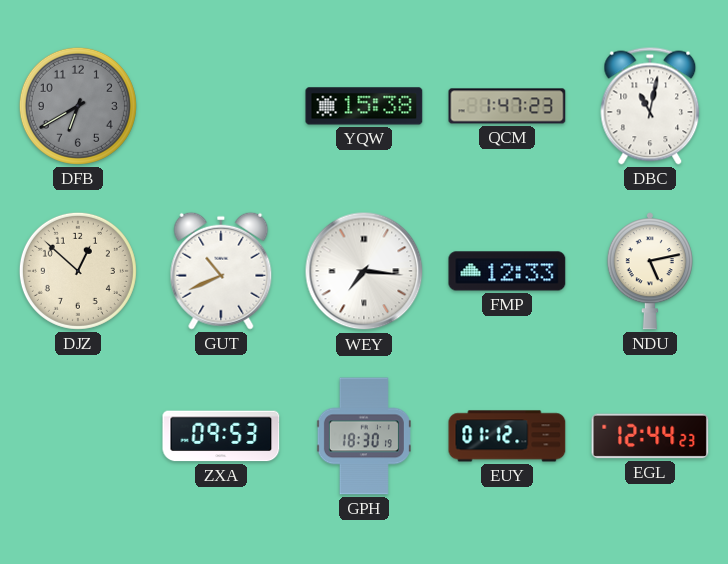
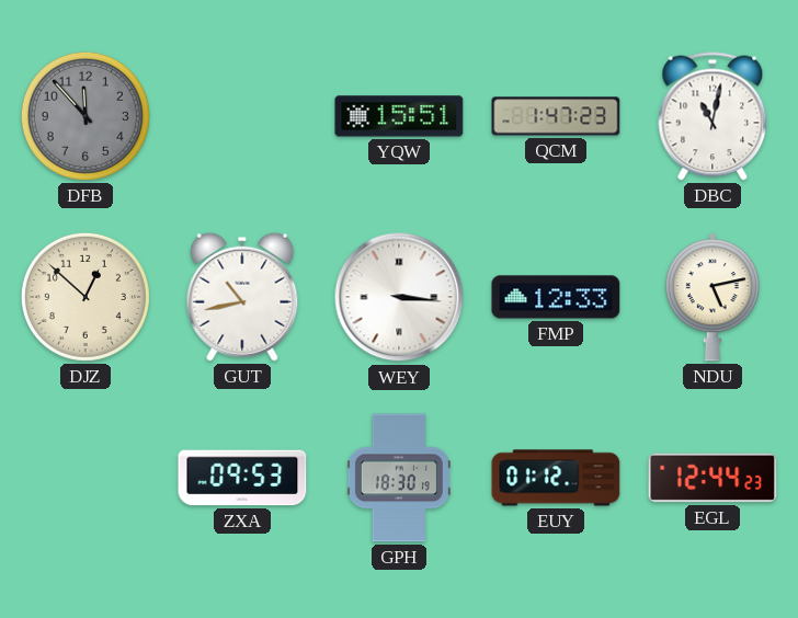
DFB: 6:40 -> 11:53
YQW: 15:38 -> 15:51
GUT: 10:41 -> 10:43
WEY: 7:16 -> 3:16
